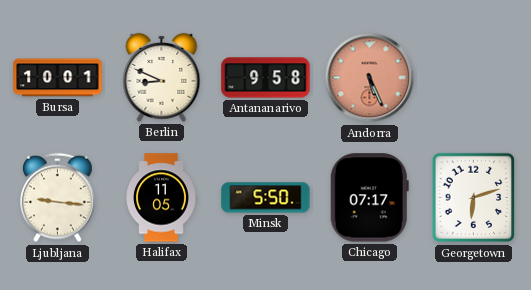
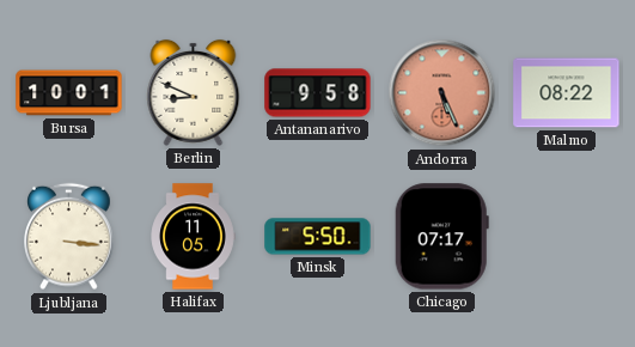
Malmo: none -> 08:22
Ljubljana: 9:16 -> 3:16
Georgetown: 6:12 -> none
